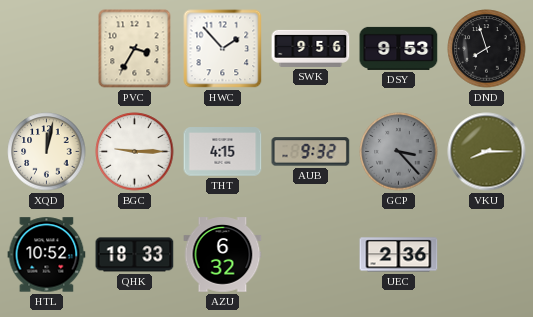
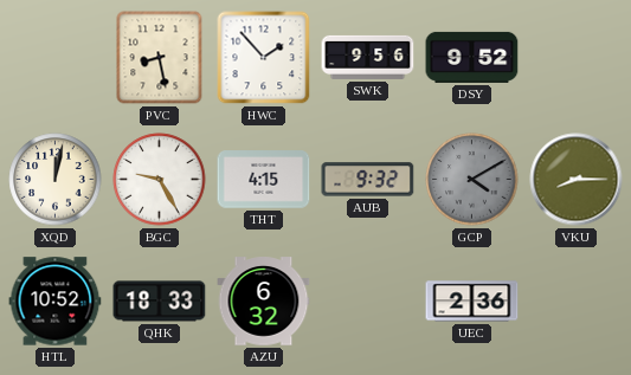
PVC: 3:35 -> 8:28
DSY: 9:53 -> 9:52
DND: 7:57 -> none
BGC: 9:15 -> 9:25
GCP: 3:23 -> 4:10
